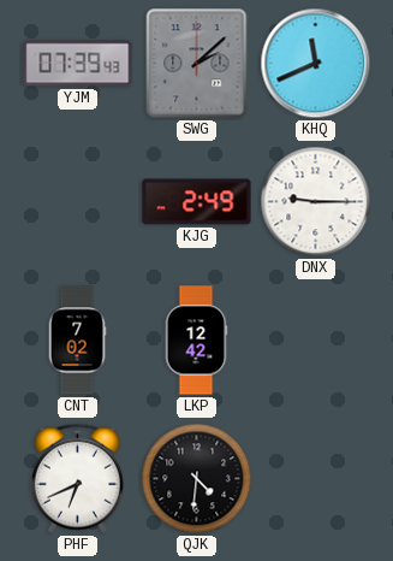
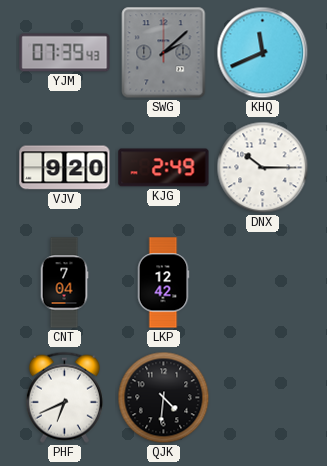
VJV: none -> 9:20
DNX: 9:15 -> 10:15
CNT: 7:02 -> 7:04
